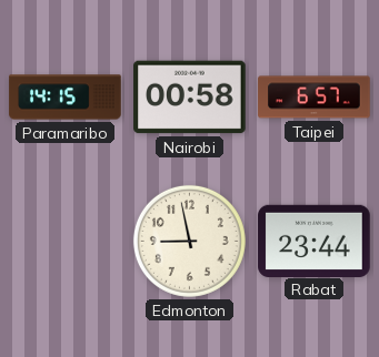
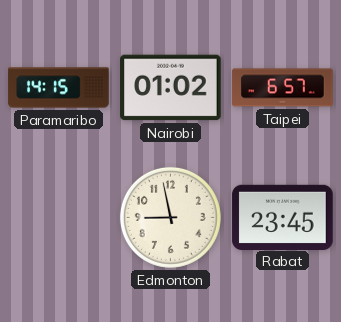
Nairobi: 00:58 -> 01:02
Rabat: 23:44 -> 23:45
